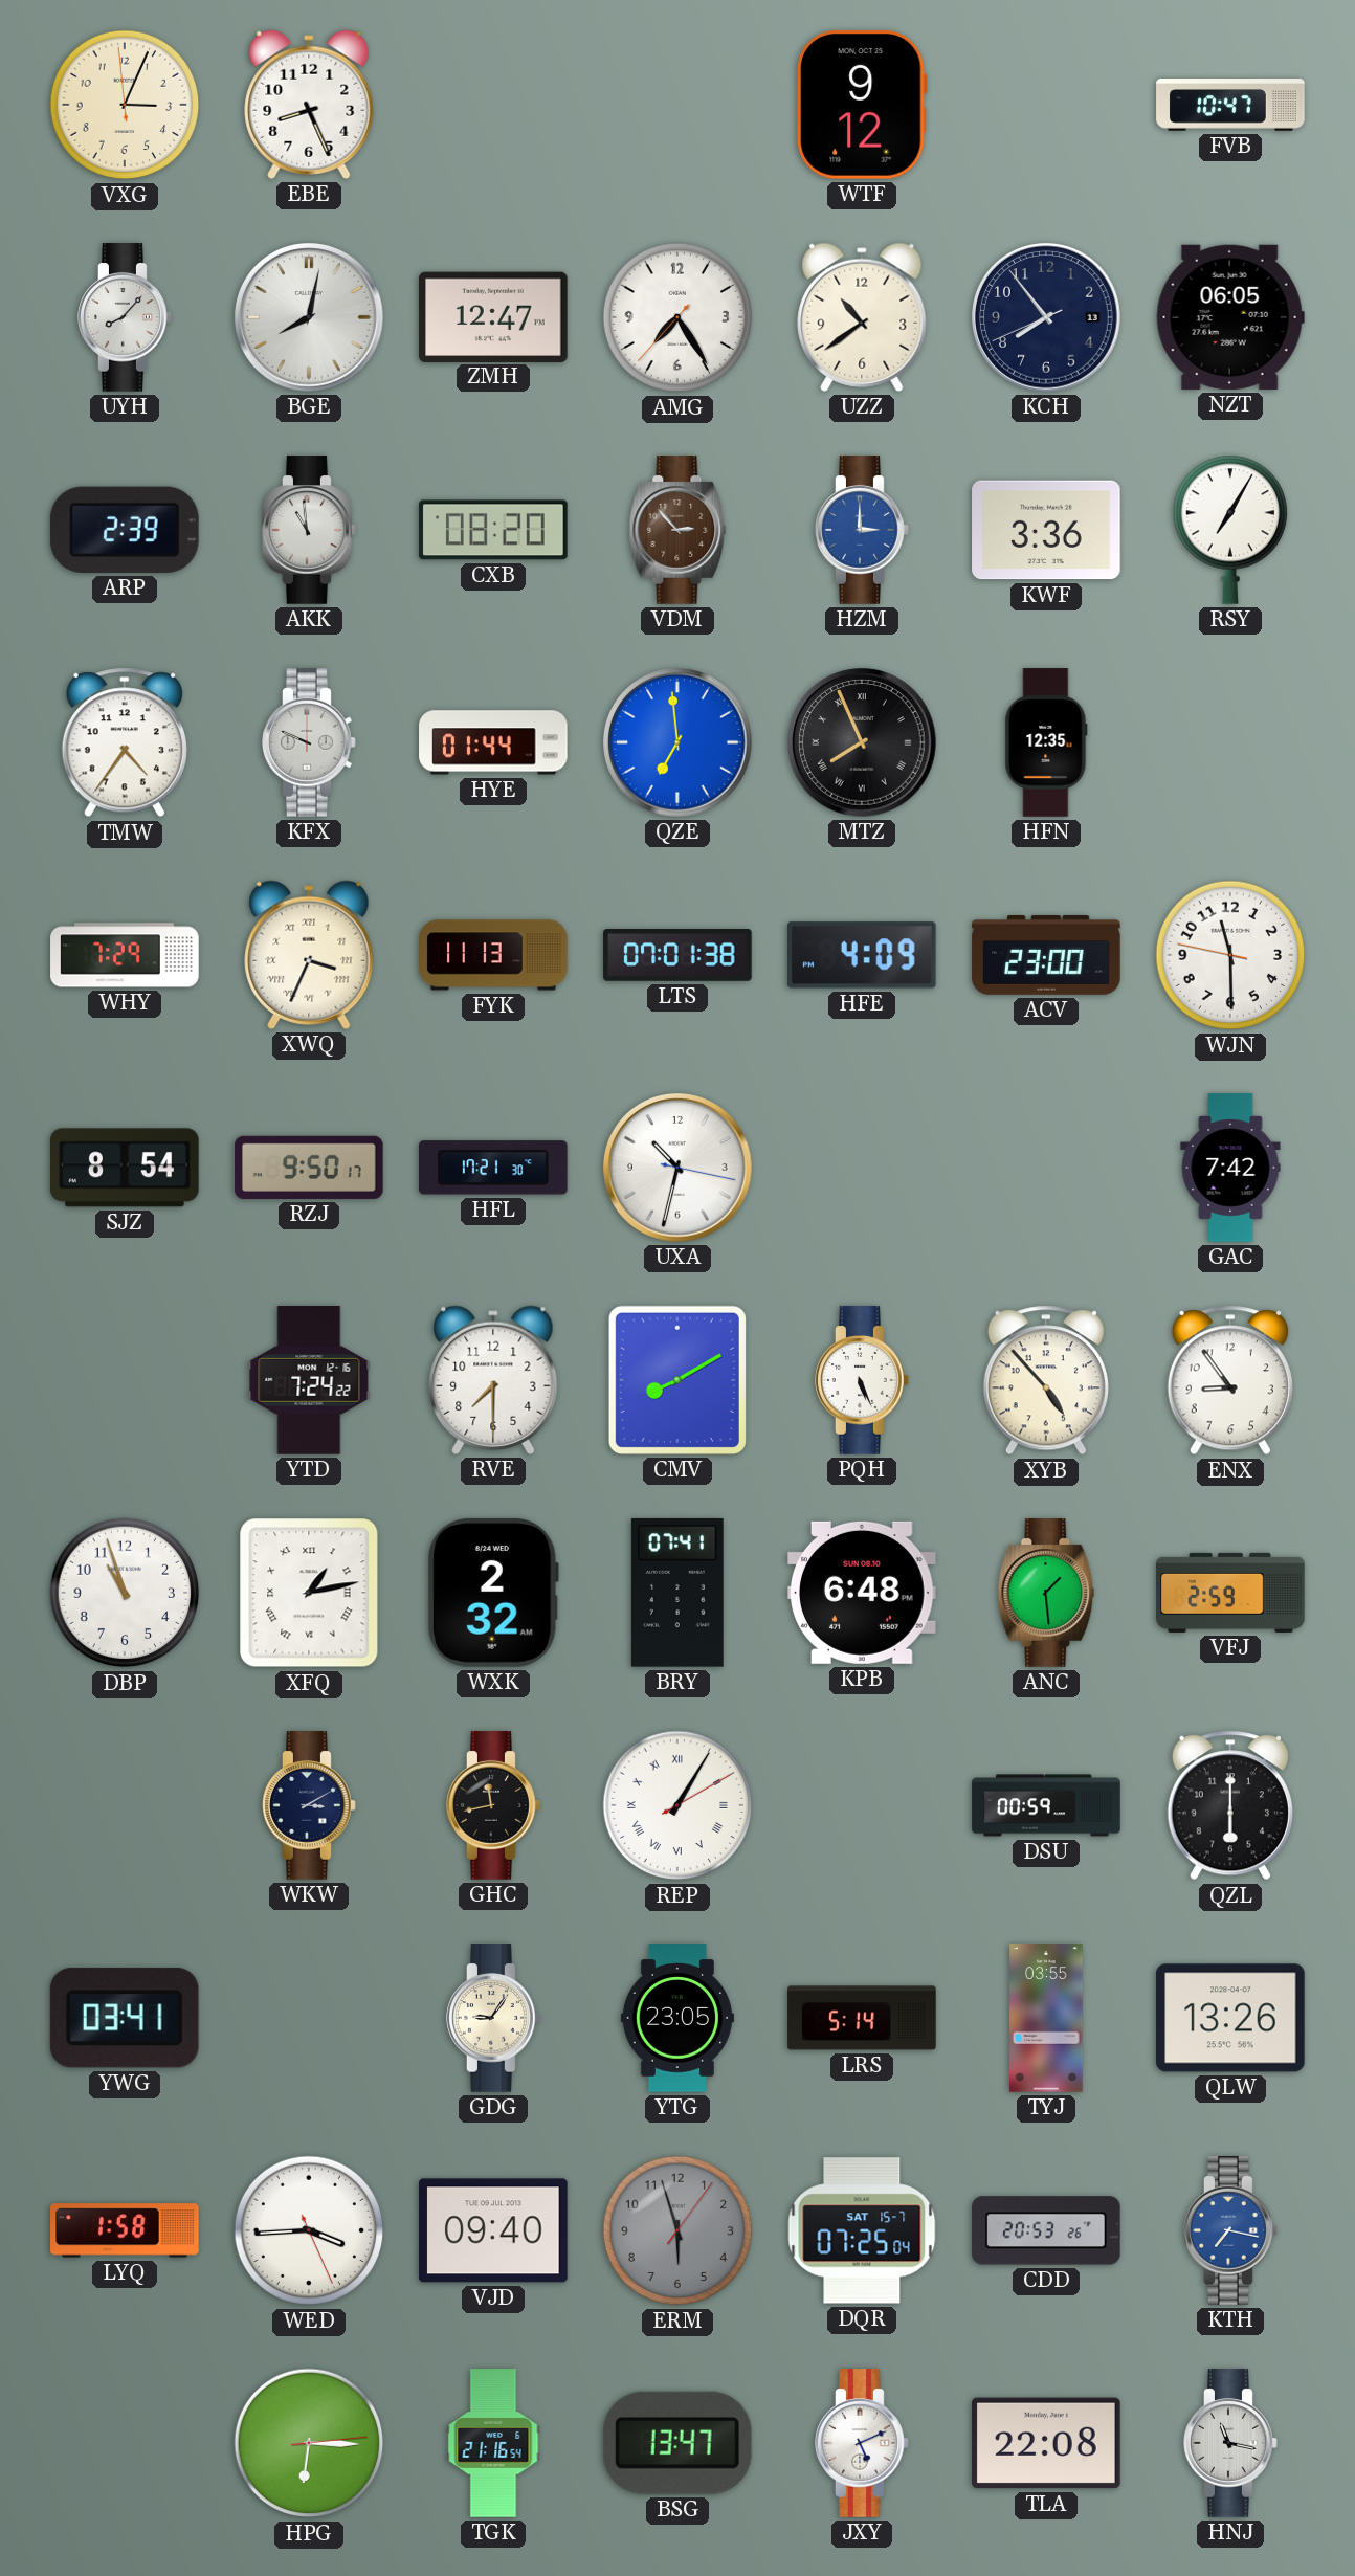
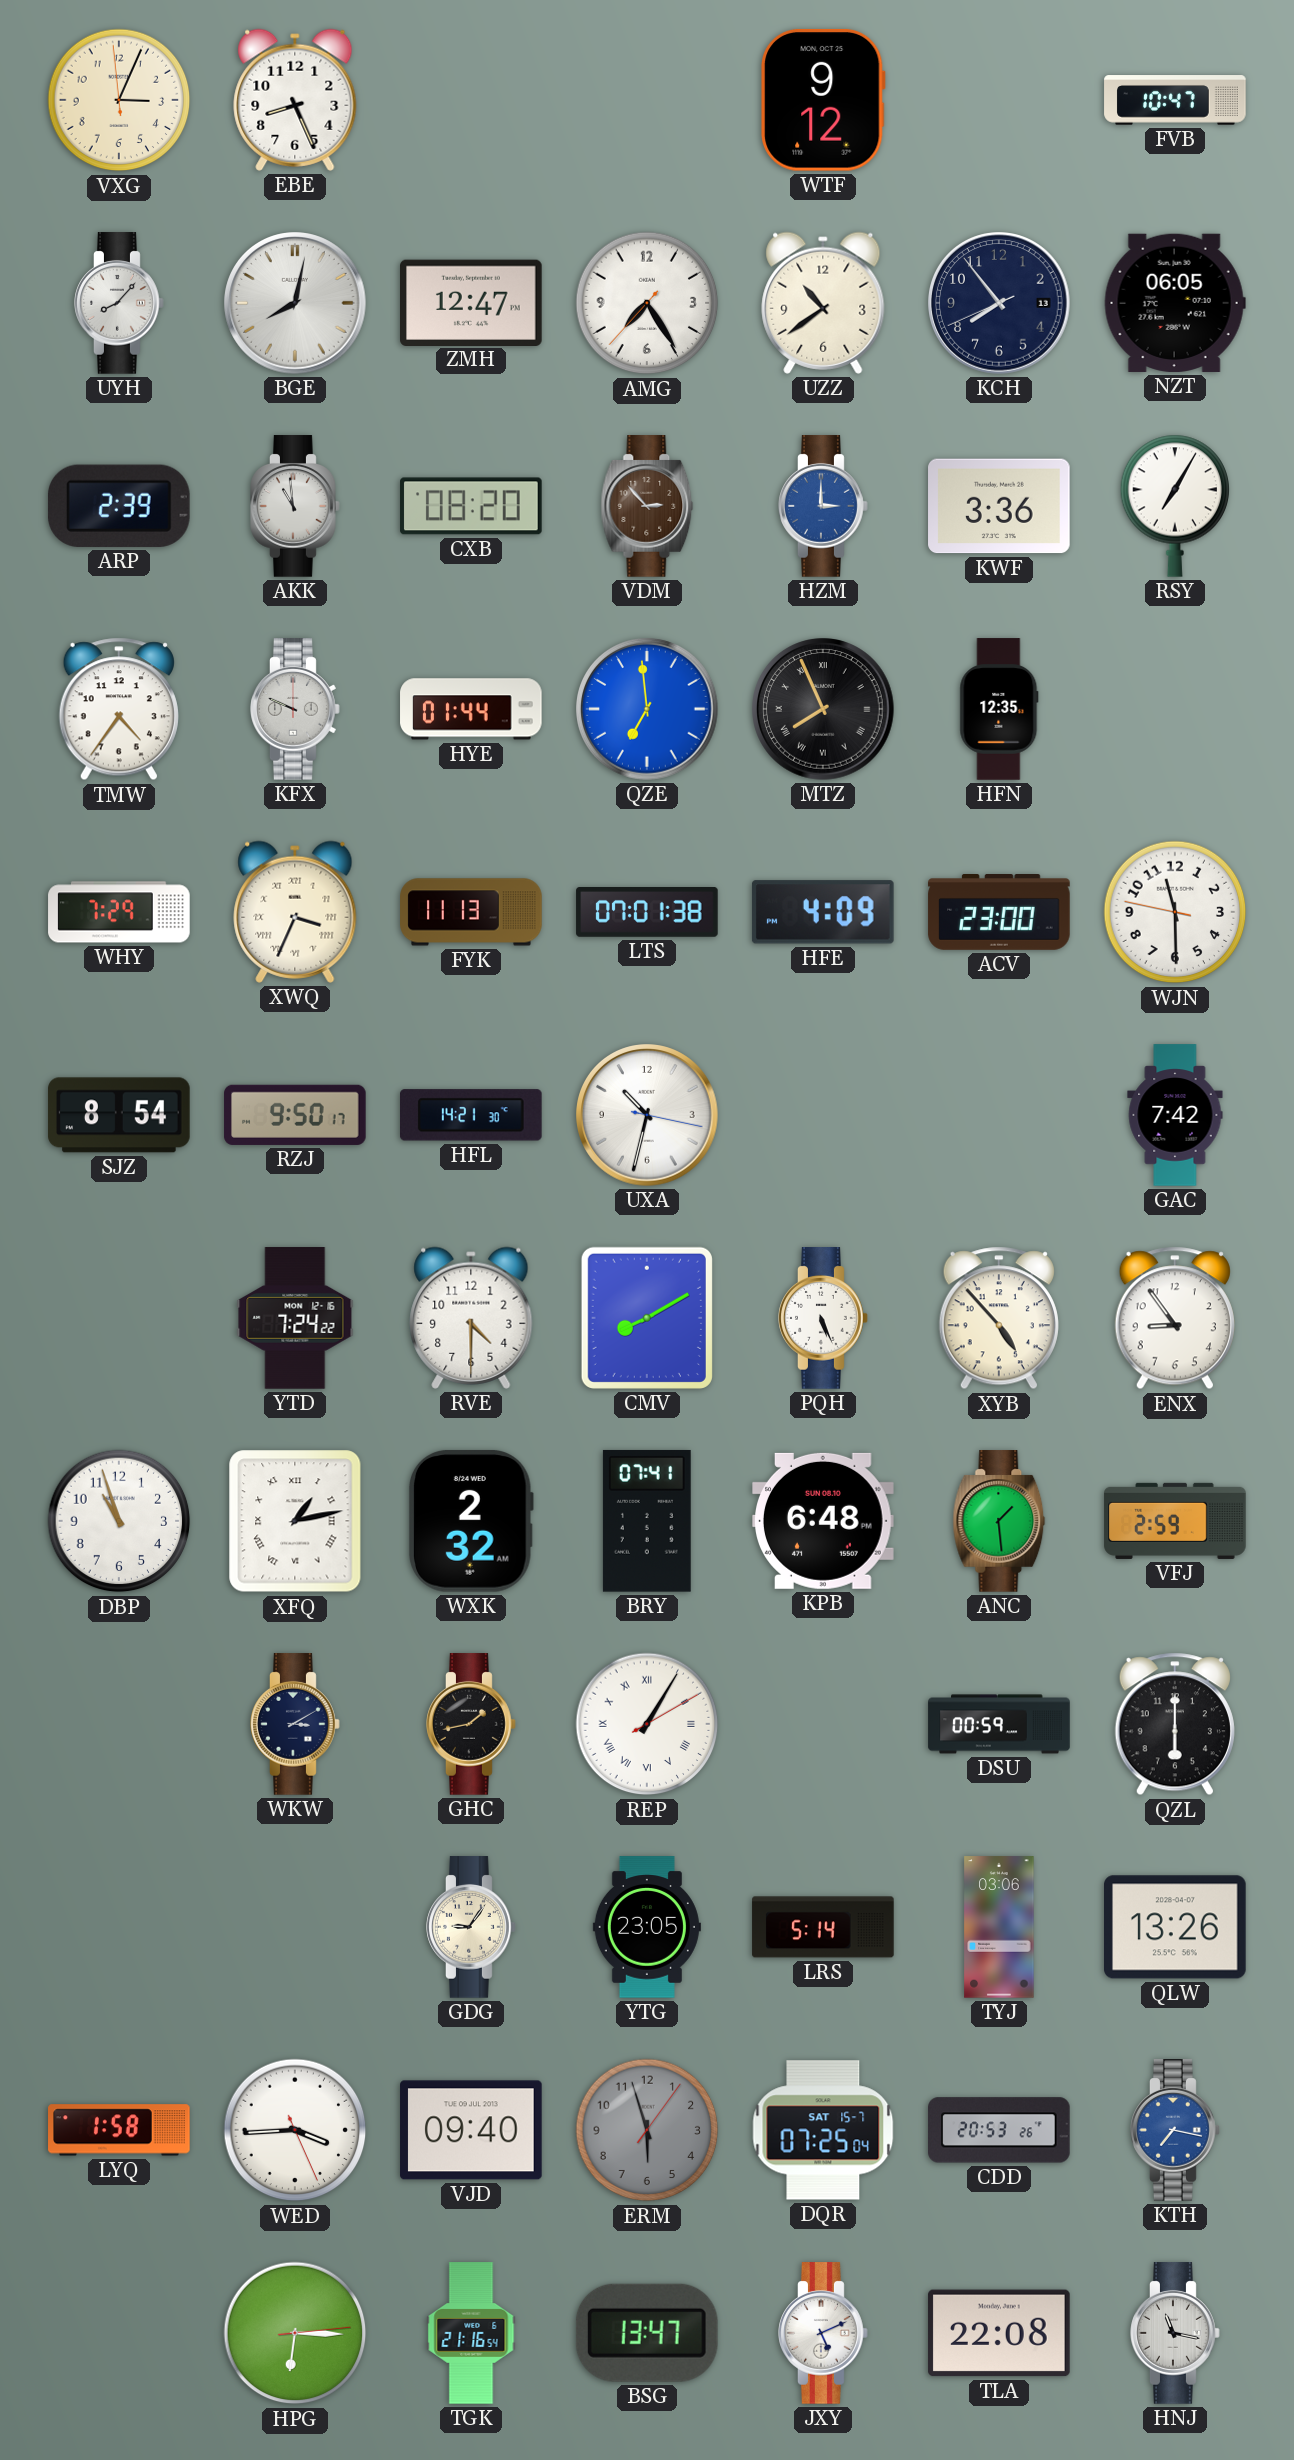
HFL: 17:21 -> 14:21
RVE: 7:30 -> 4:30
GHC: 11:43 -> 1:43
YWG: 03:41 -> none
TYJ: 03:55 -> 03:06
